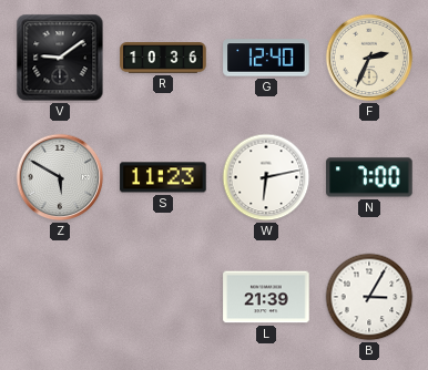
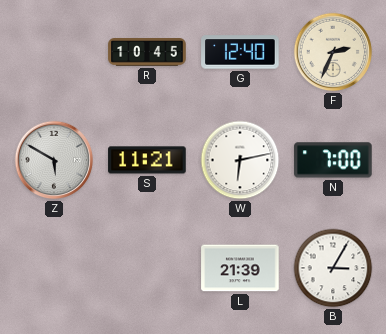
V: 9:09 -> none
R: 10:36 -> 10:45
S: 11:23 -> 11:21
